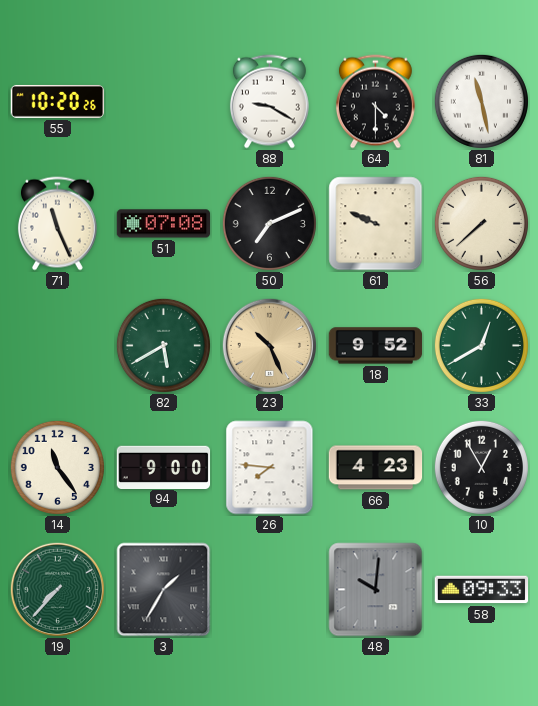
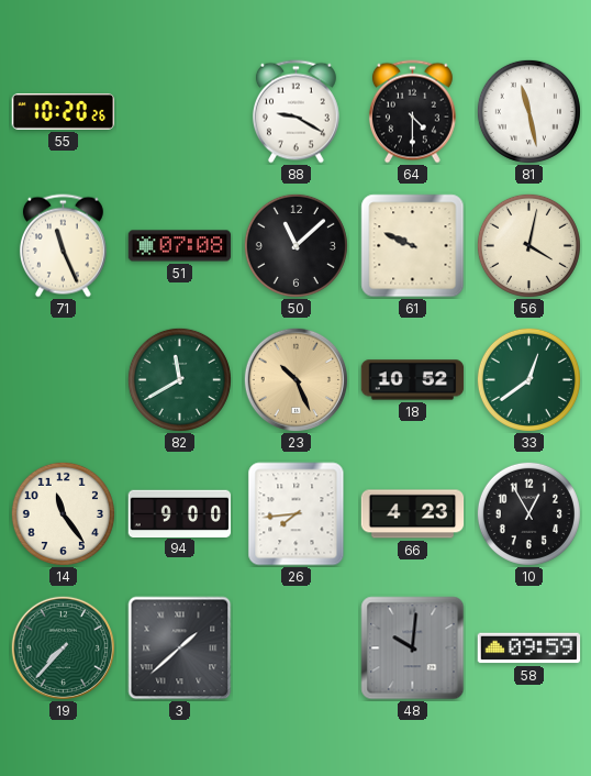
50: 7:11 -> 11:08
56: 7:38 -> 4:02
82: 5:40 -> 11:40
18: 9:52 -> 10:52
33: 12:40 -> 12:39
26: 7:46 -> 7:44
3: 1:35 -> 1:38
58: 09:33 -> 09:59
